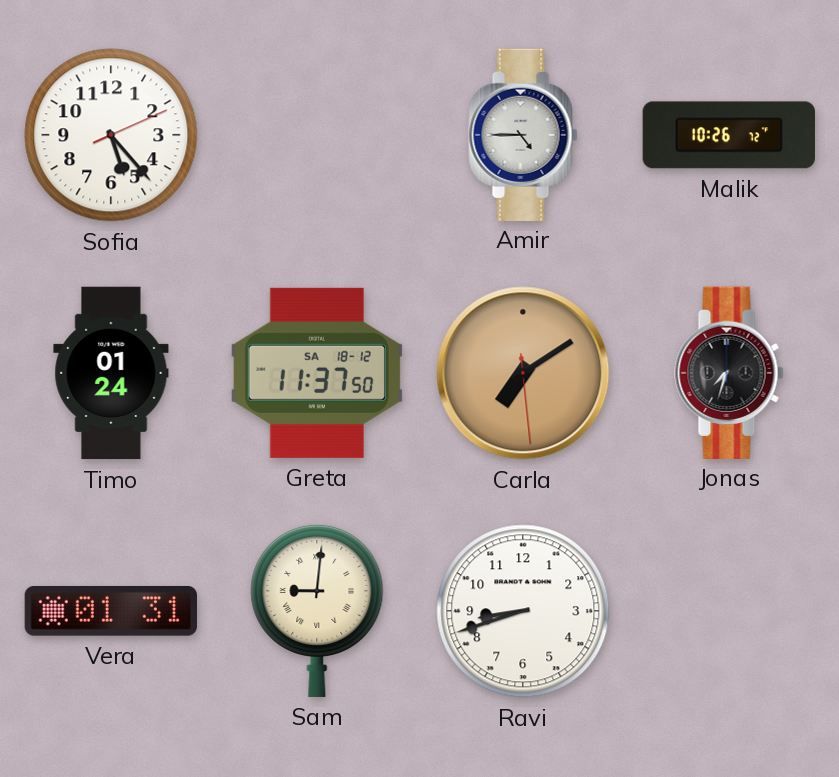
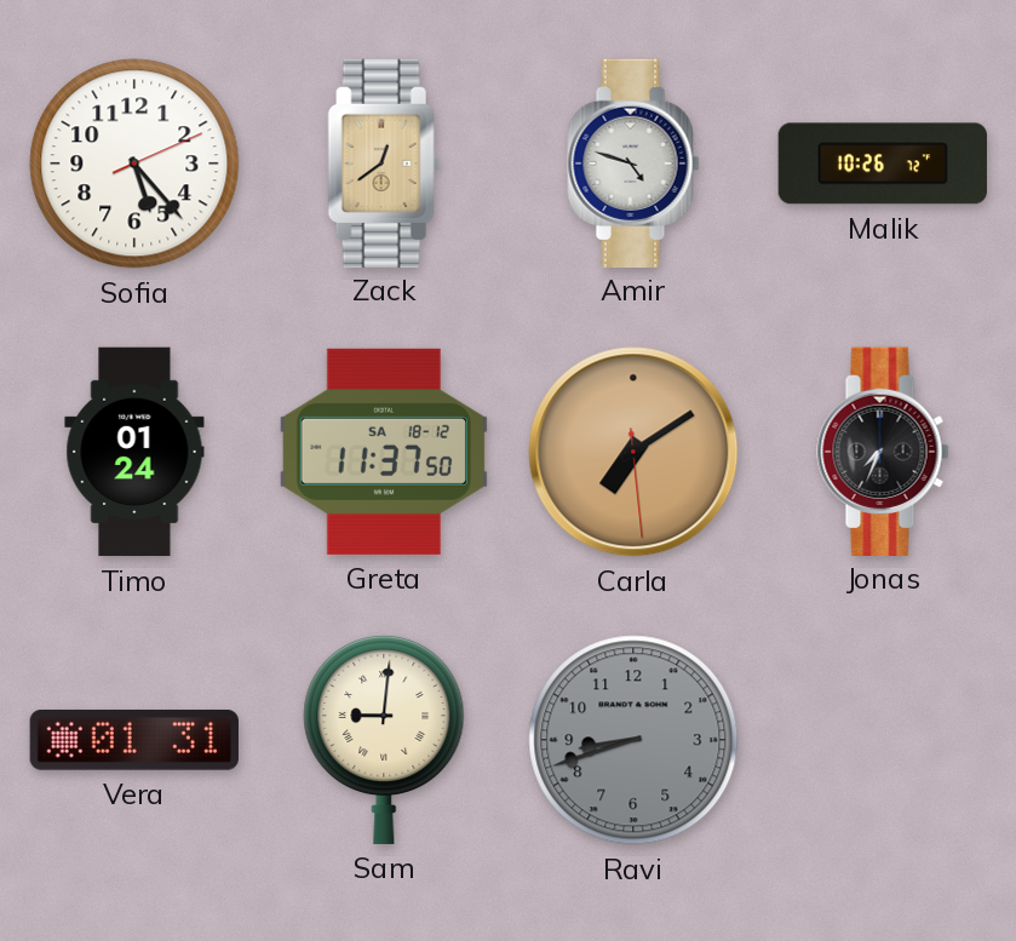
Zack: none -> 12:39
Amir: 4:45 -> 4:48
Jonas: 7:33 -> 7:34
Ravi dial: white -> grey
